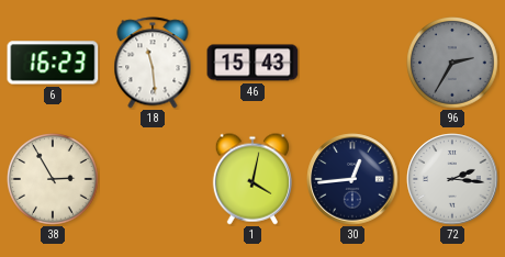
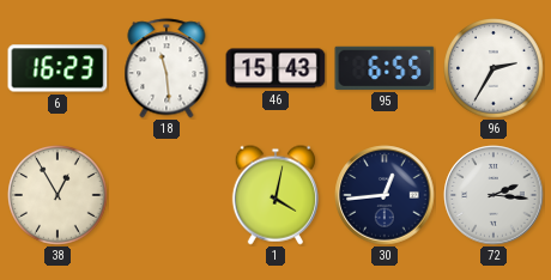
95: none -> 6:55
96 dial: grey -> white
38: 2:55 -> 12:55
